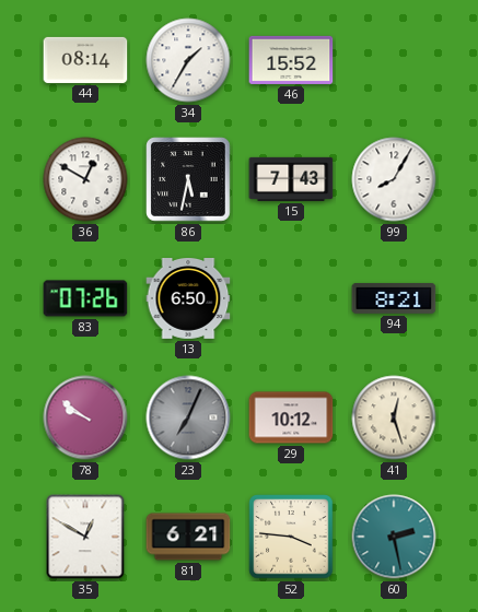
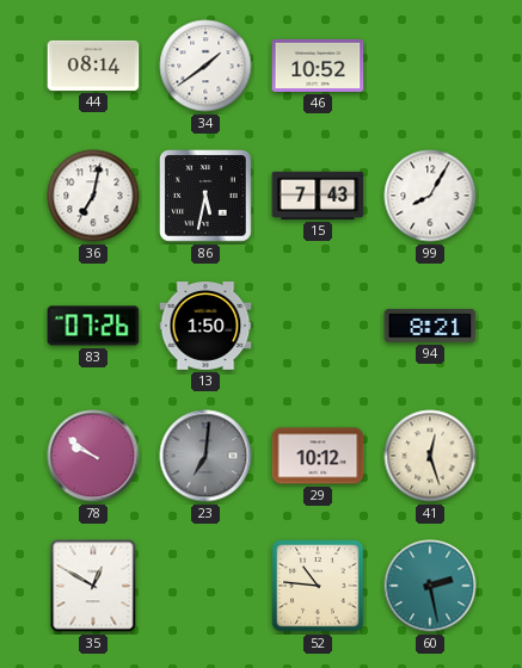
34: 1:35 -> 1:39
46: 15:52 -> 10:52
36: 12:50 -> 7:02
13: 6:50 -> 1:50
23: 7:04 -> 7:01
81: 6:21 -> none
52: 3:46 -> 10:46
